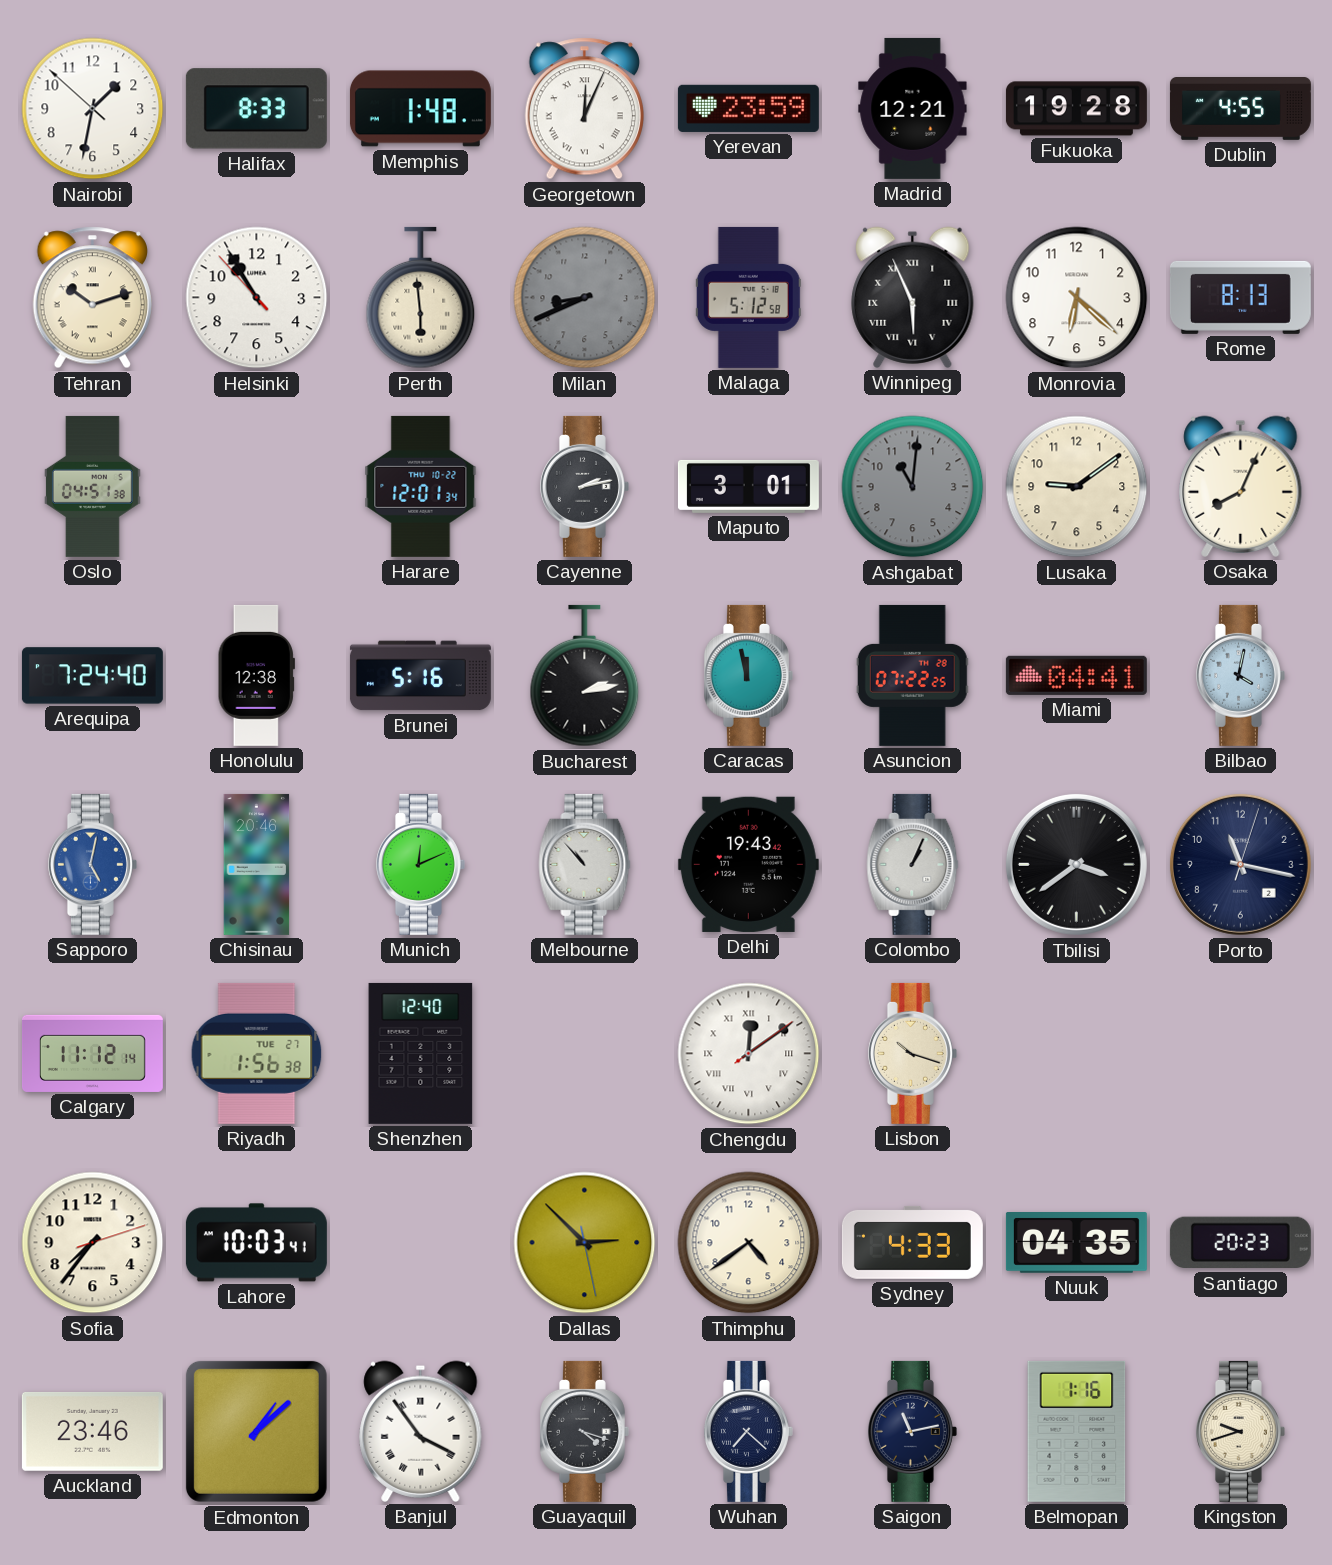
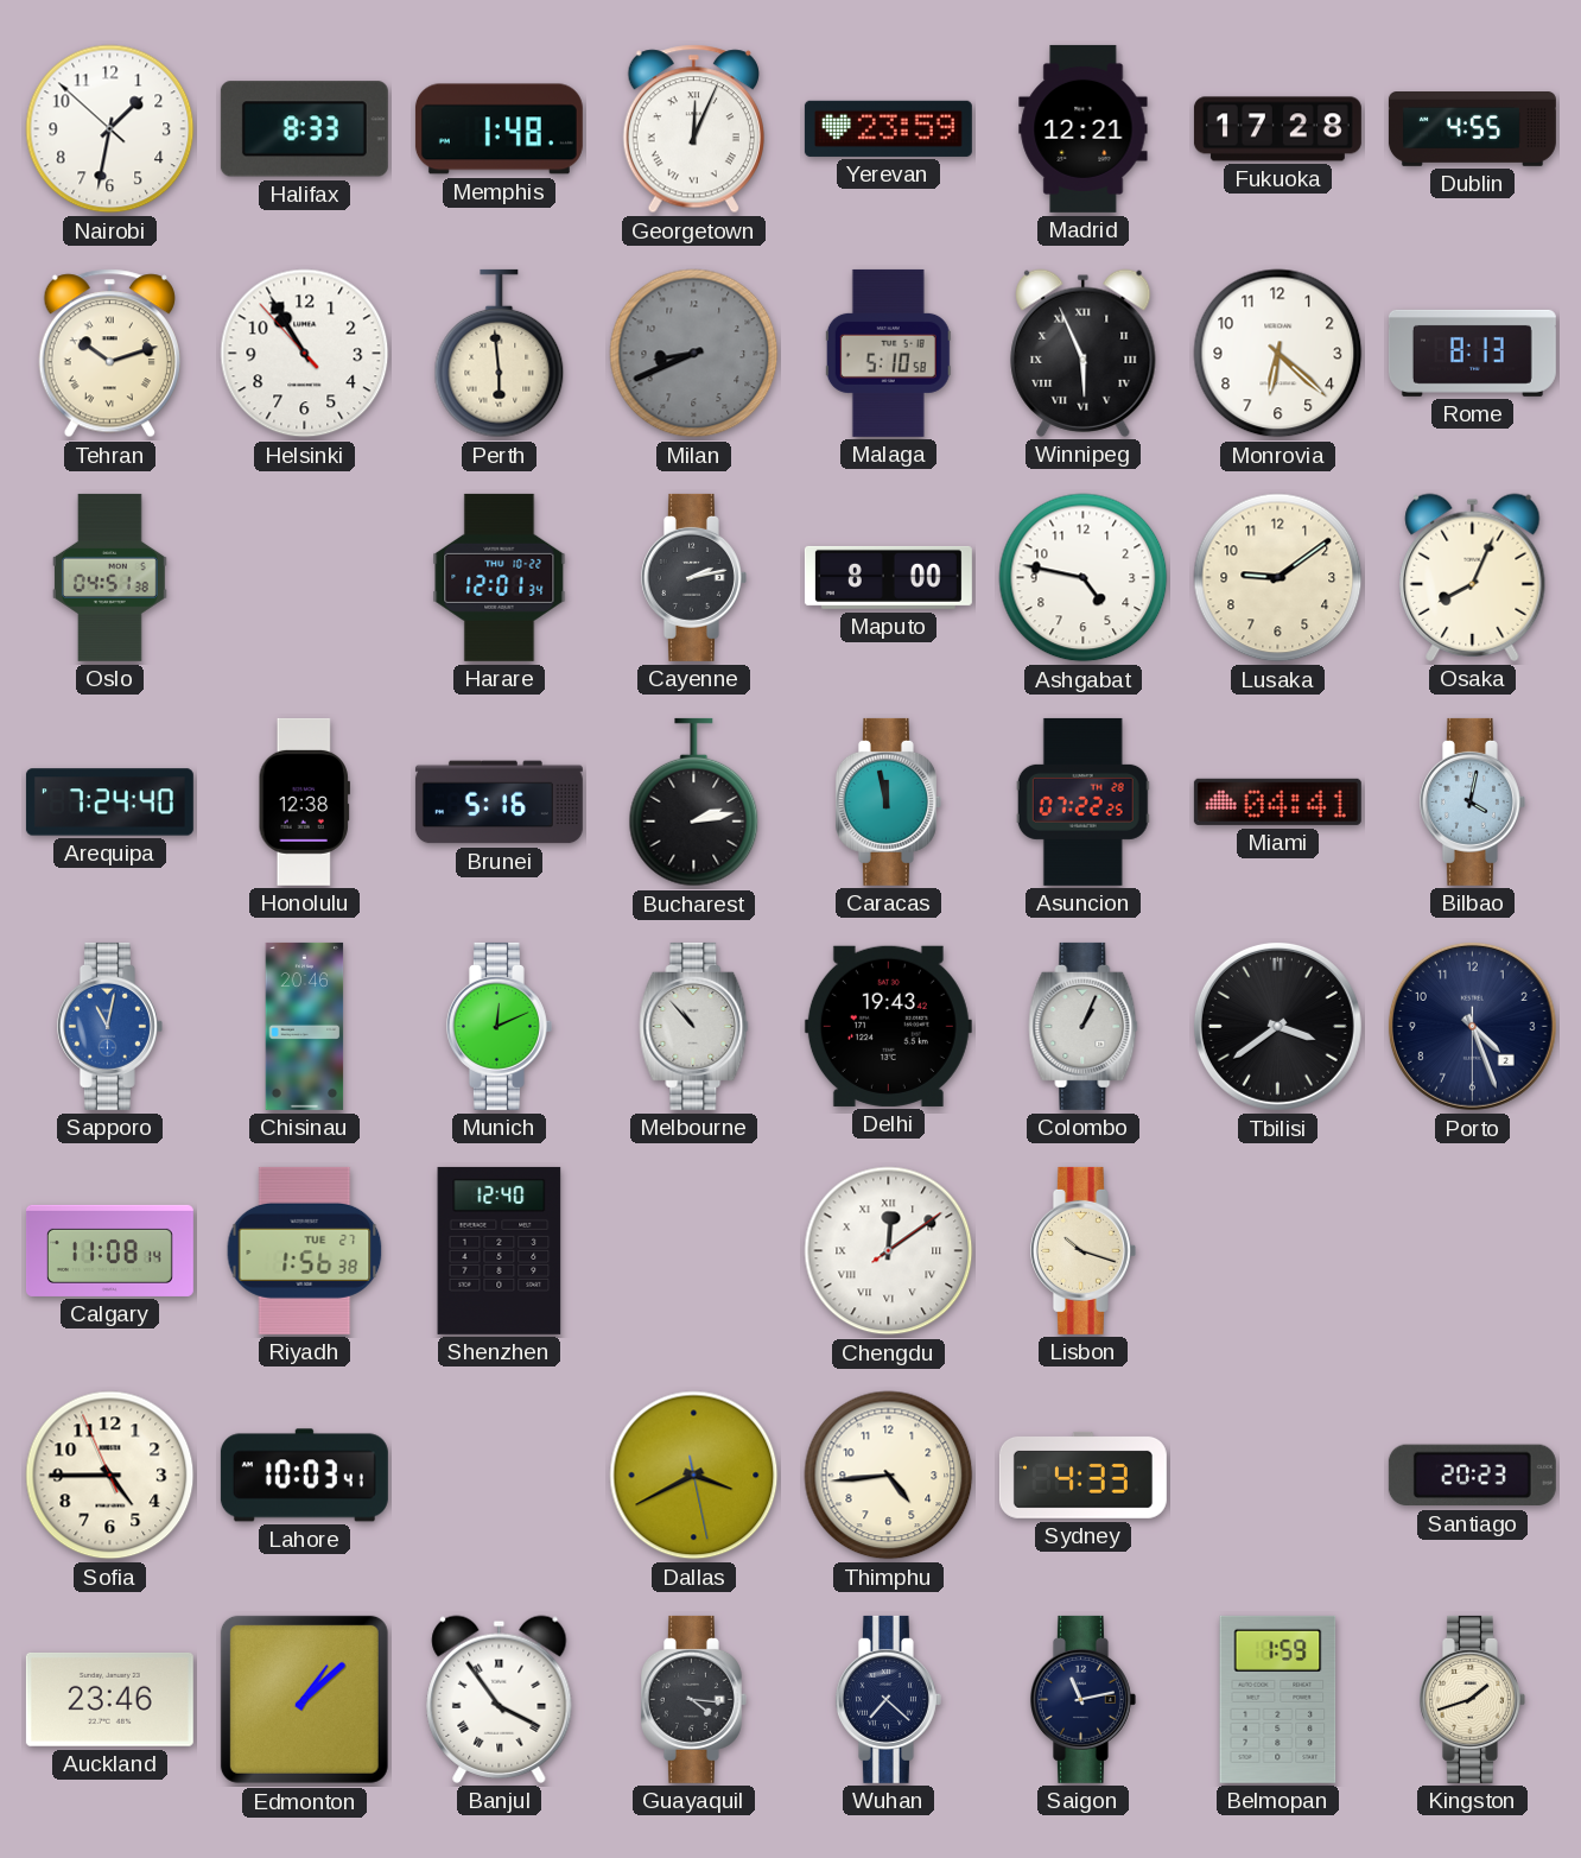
Fukuoka: 19:28 -> 17:28
Malaga: 5:12 -> 5:10
Maputo: 3:01 -> 8:00
Ashgabat: 11:01 -> 4:47
Ashgabat dial: grey -> white
Sapporo: 5:02 -> 11:02
Porto: 11:17 -> 4:26
Calgary: 11:12 -> 11:08
Sofia: 7:36 -> 4:44
Dallas: 2:52 -> 3:40
Thimphu: 4:39 -> 4:44
Nuuk: 04:35 -> none
Guayaquil: 4:18 -> 4:16
Belmopan: 1:16 -> 1:59
Kingston: 9:42 -> 1:42
